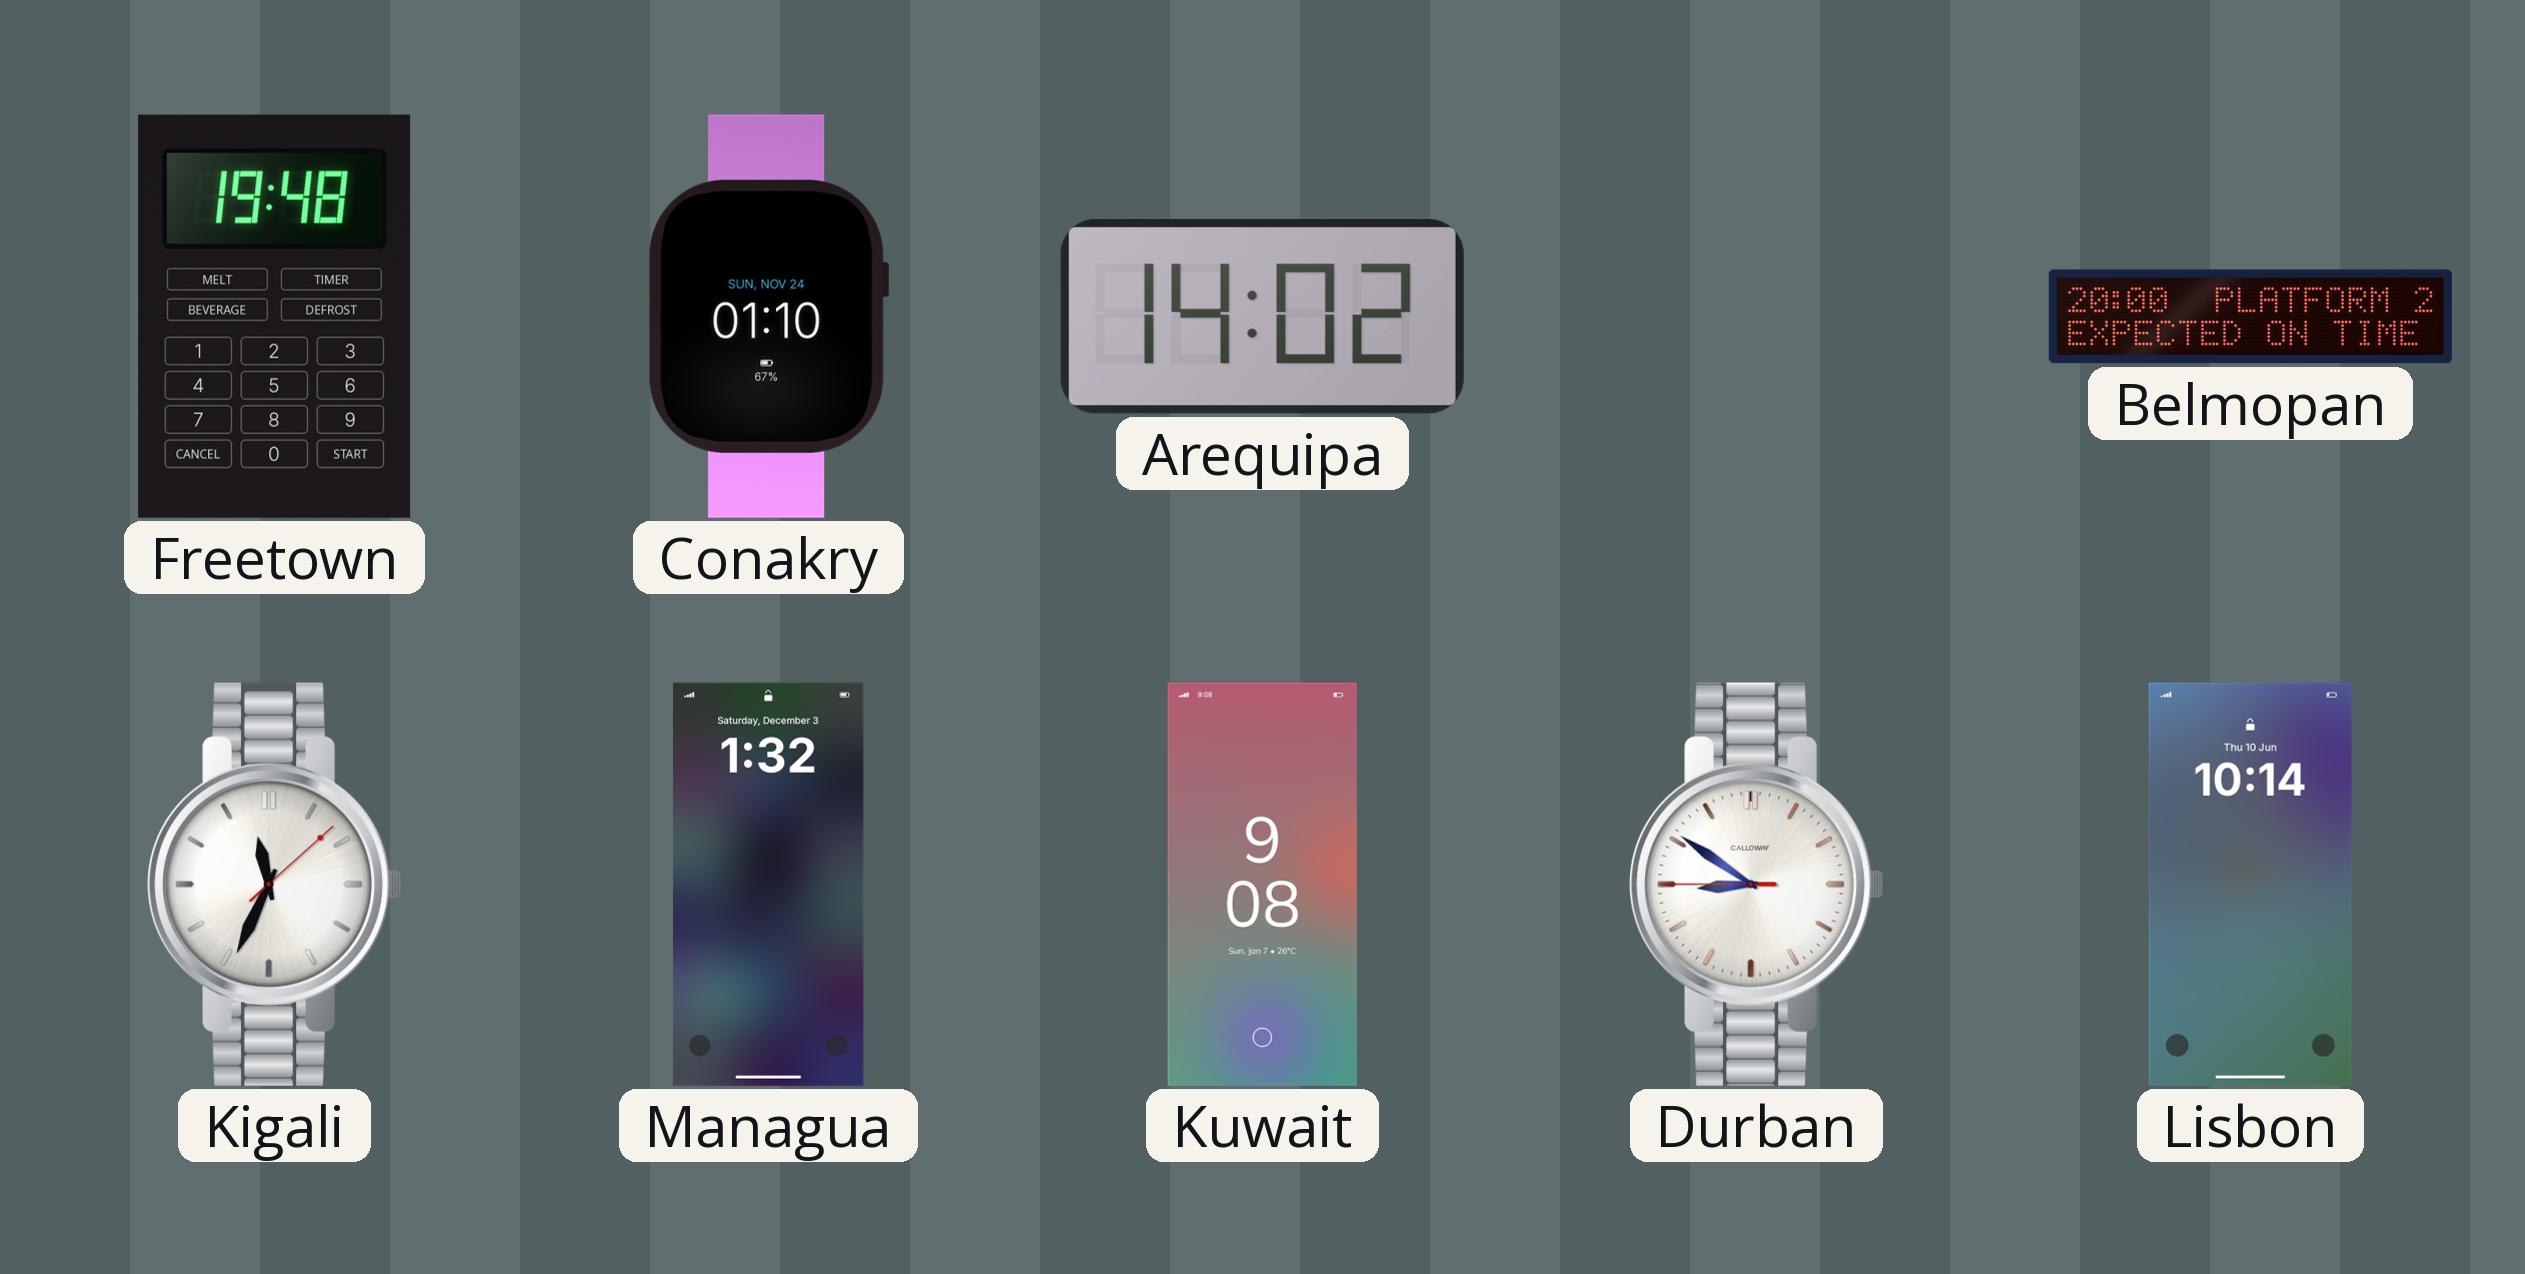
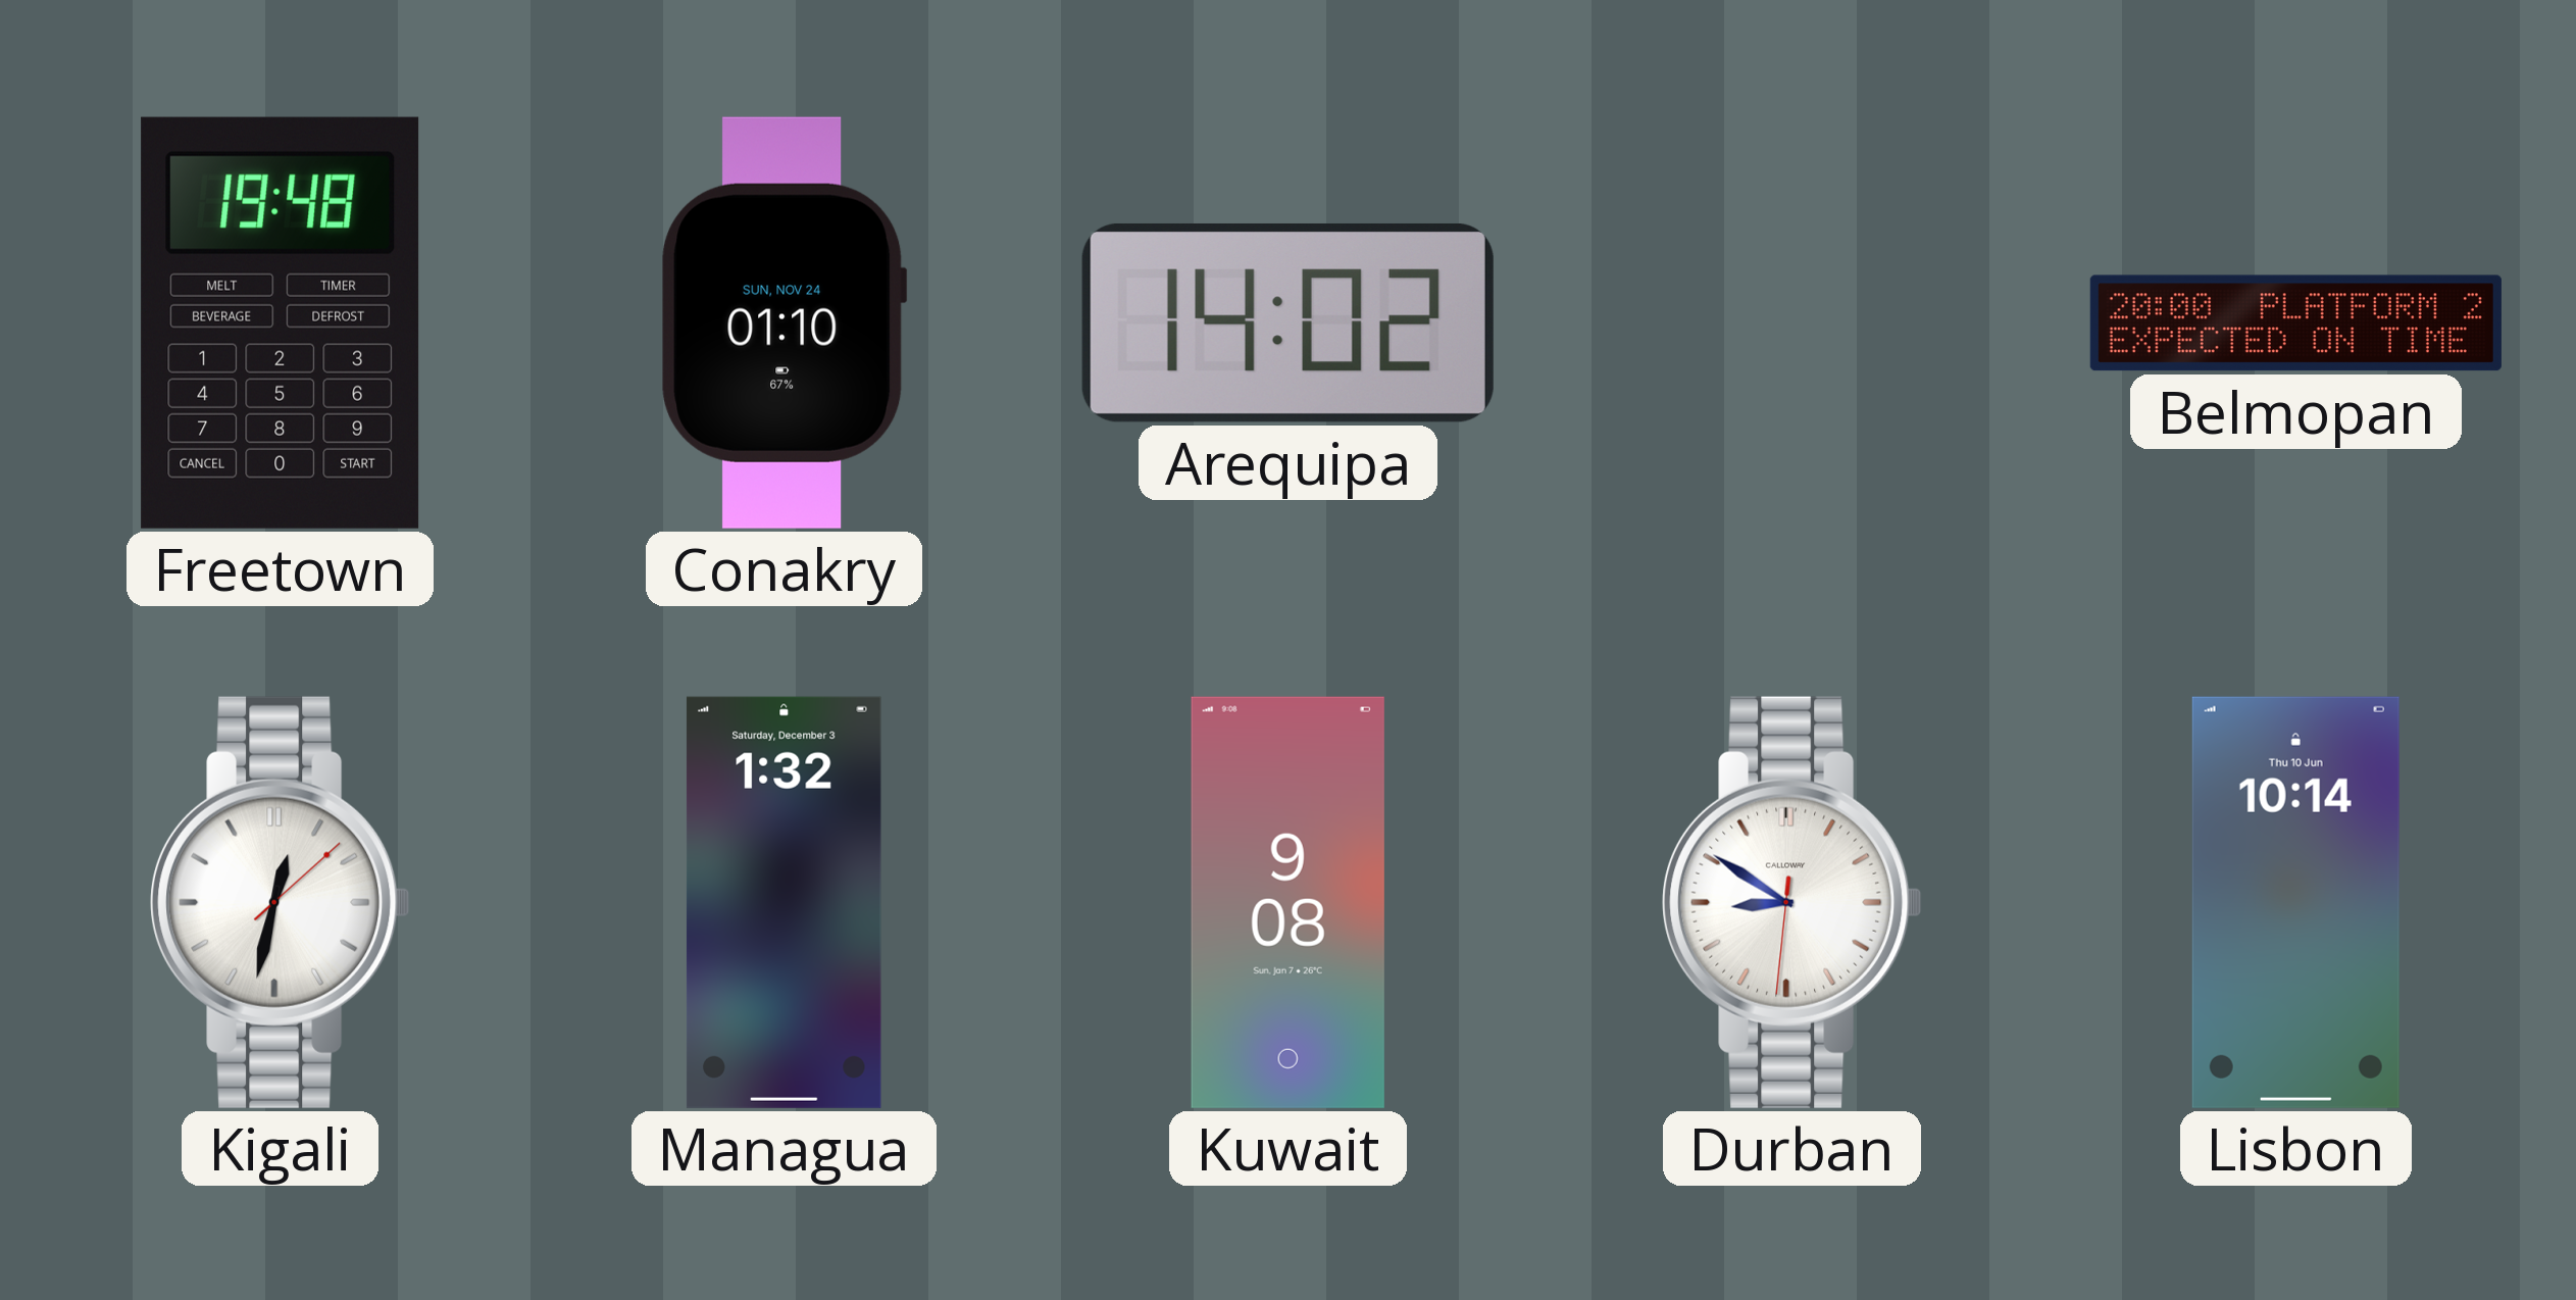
Kigali: 11:34 -> 12:32
Durban: 8:50:45 -> 8:50:31
